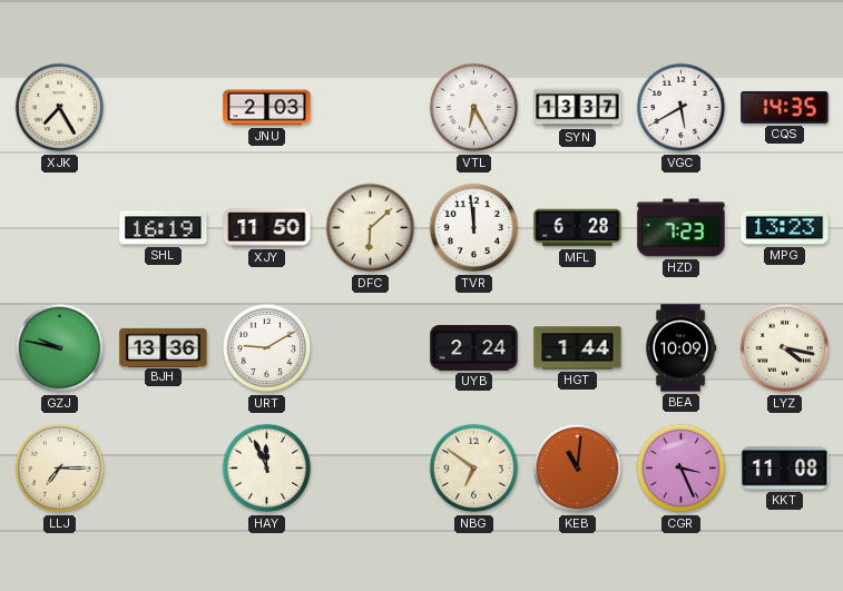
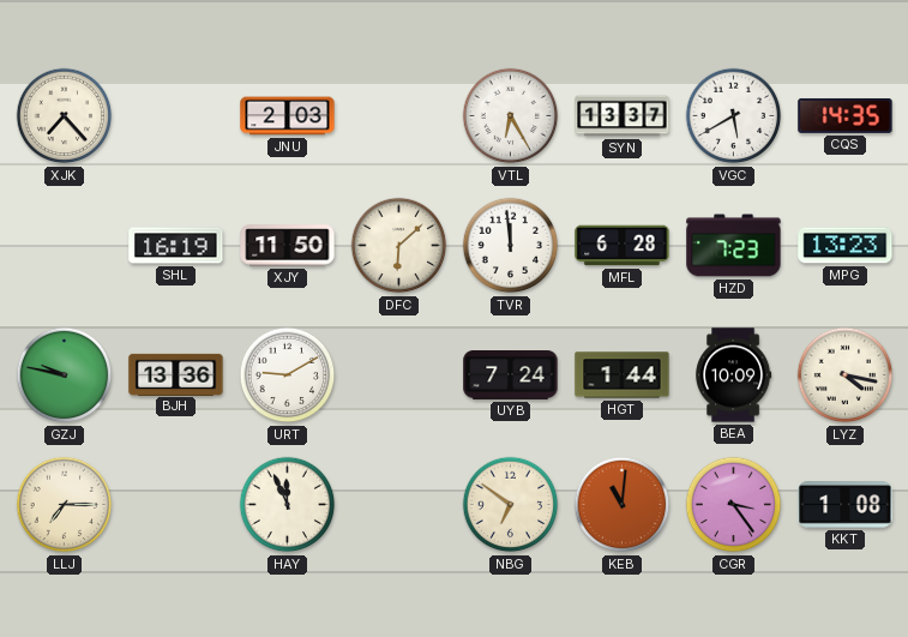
XJK: 7:25 -> 7:23
UYB: 2:24 -> 7:24
CGR: 3:26 -> 3:24
KKT: 11:08 -> 1:08
